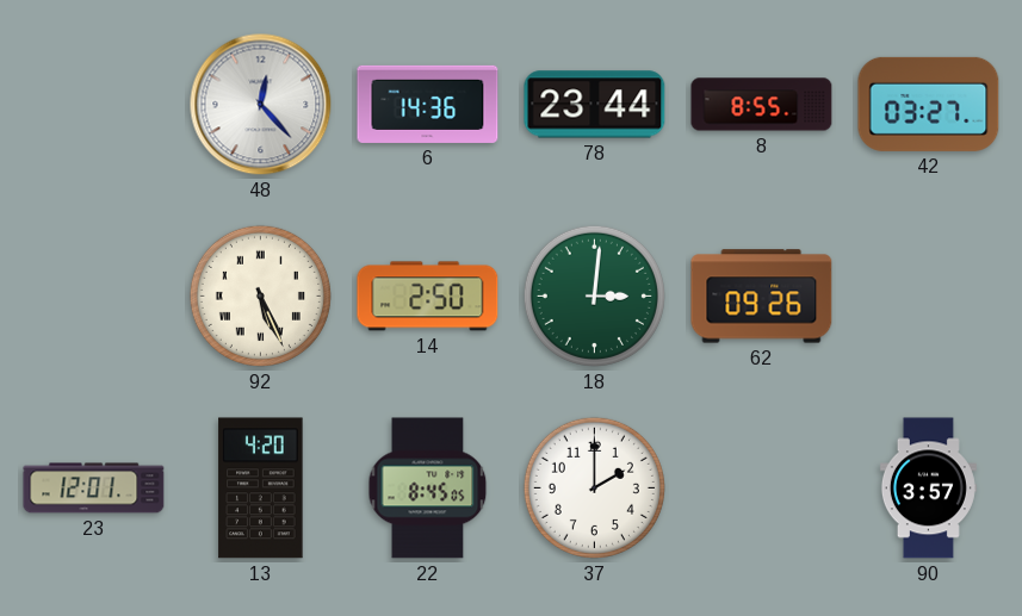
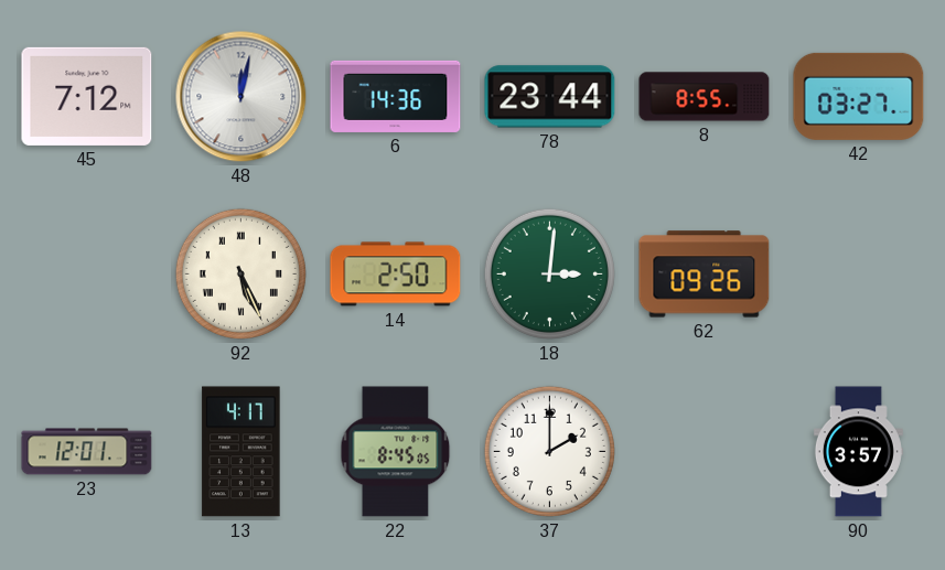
45: none -> 7:12
48: 12:23 -> 12:02
13: 4:20 -> 4:17
